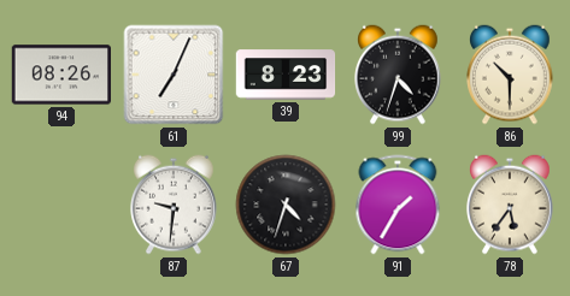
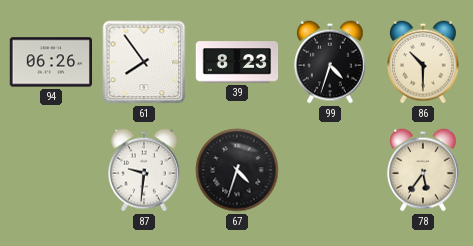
94: 08:26 -> 06:26
61: 7:04 -> 7:54
91: 1:35 -> none
